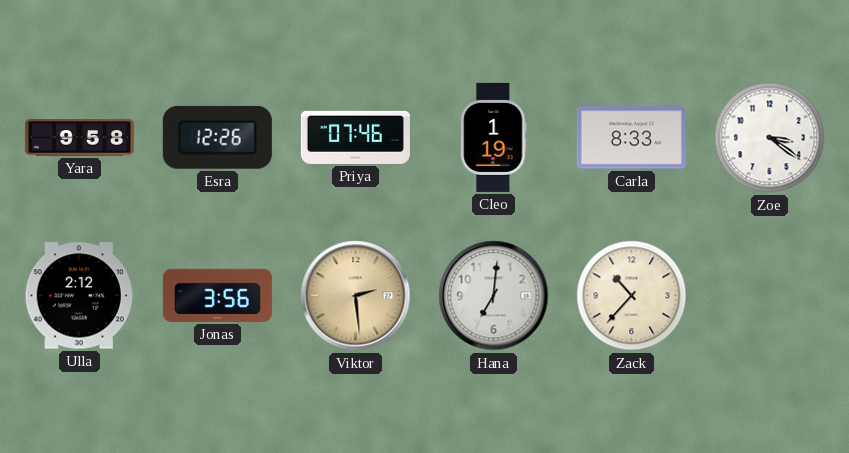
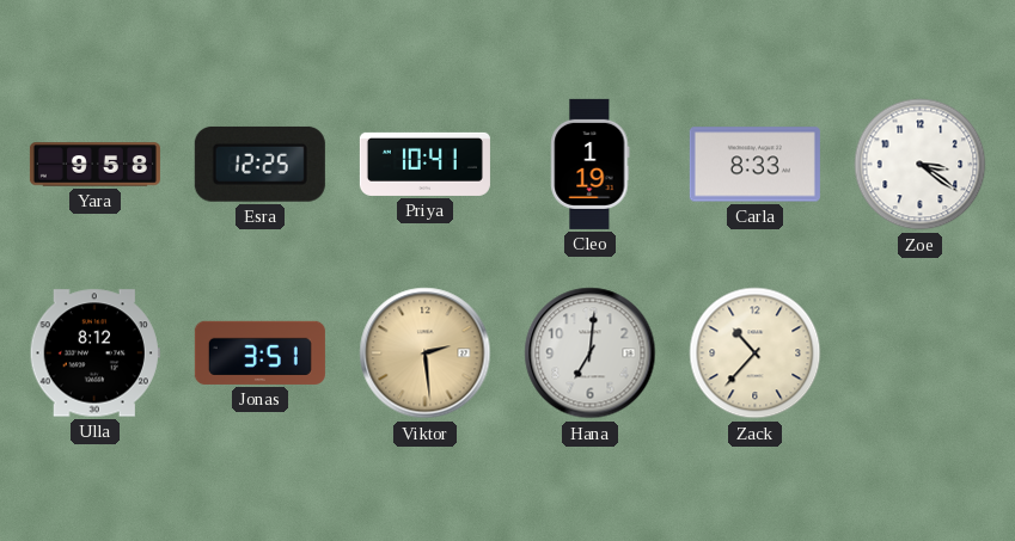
Esra: 12:26 -> 12:25
Priya: 07:46 -> 10:41
Ulla: 2:12 -> 8:12
Jonas: 3:56 -> 3:51
